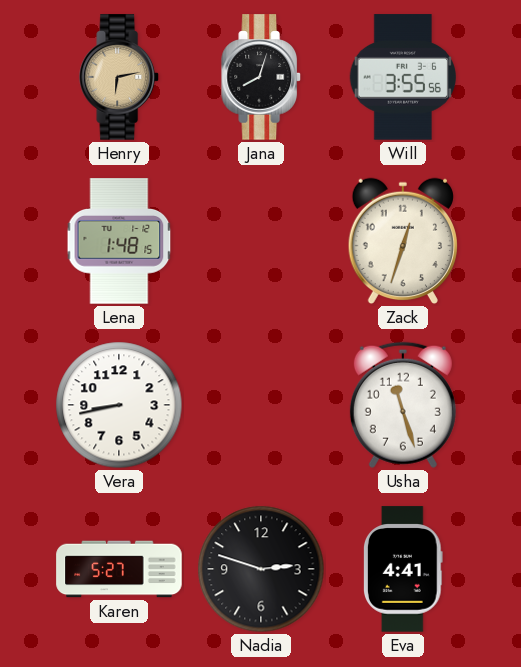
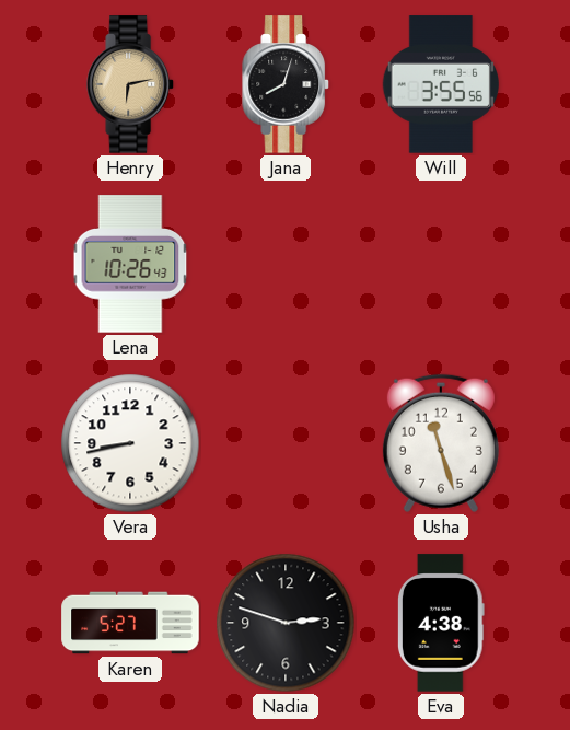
Lena: 1:48 -> 10:26
Zack: 12:33 -> none
Eva: 4:41 -> 4:38
